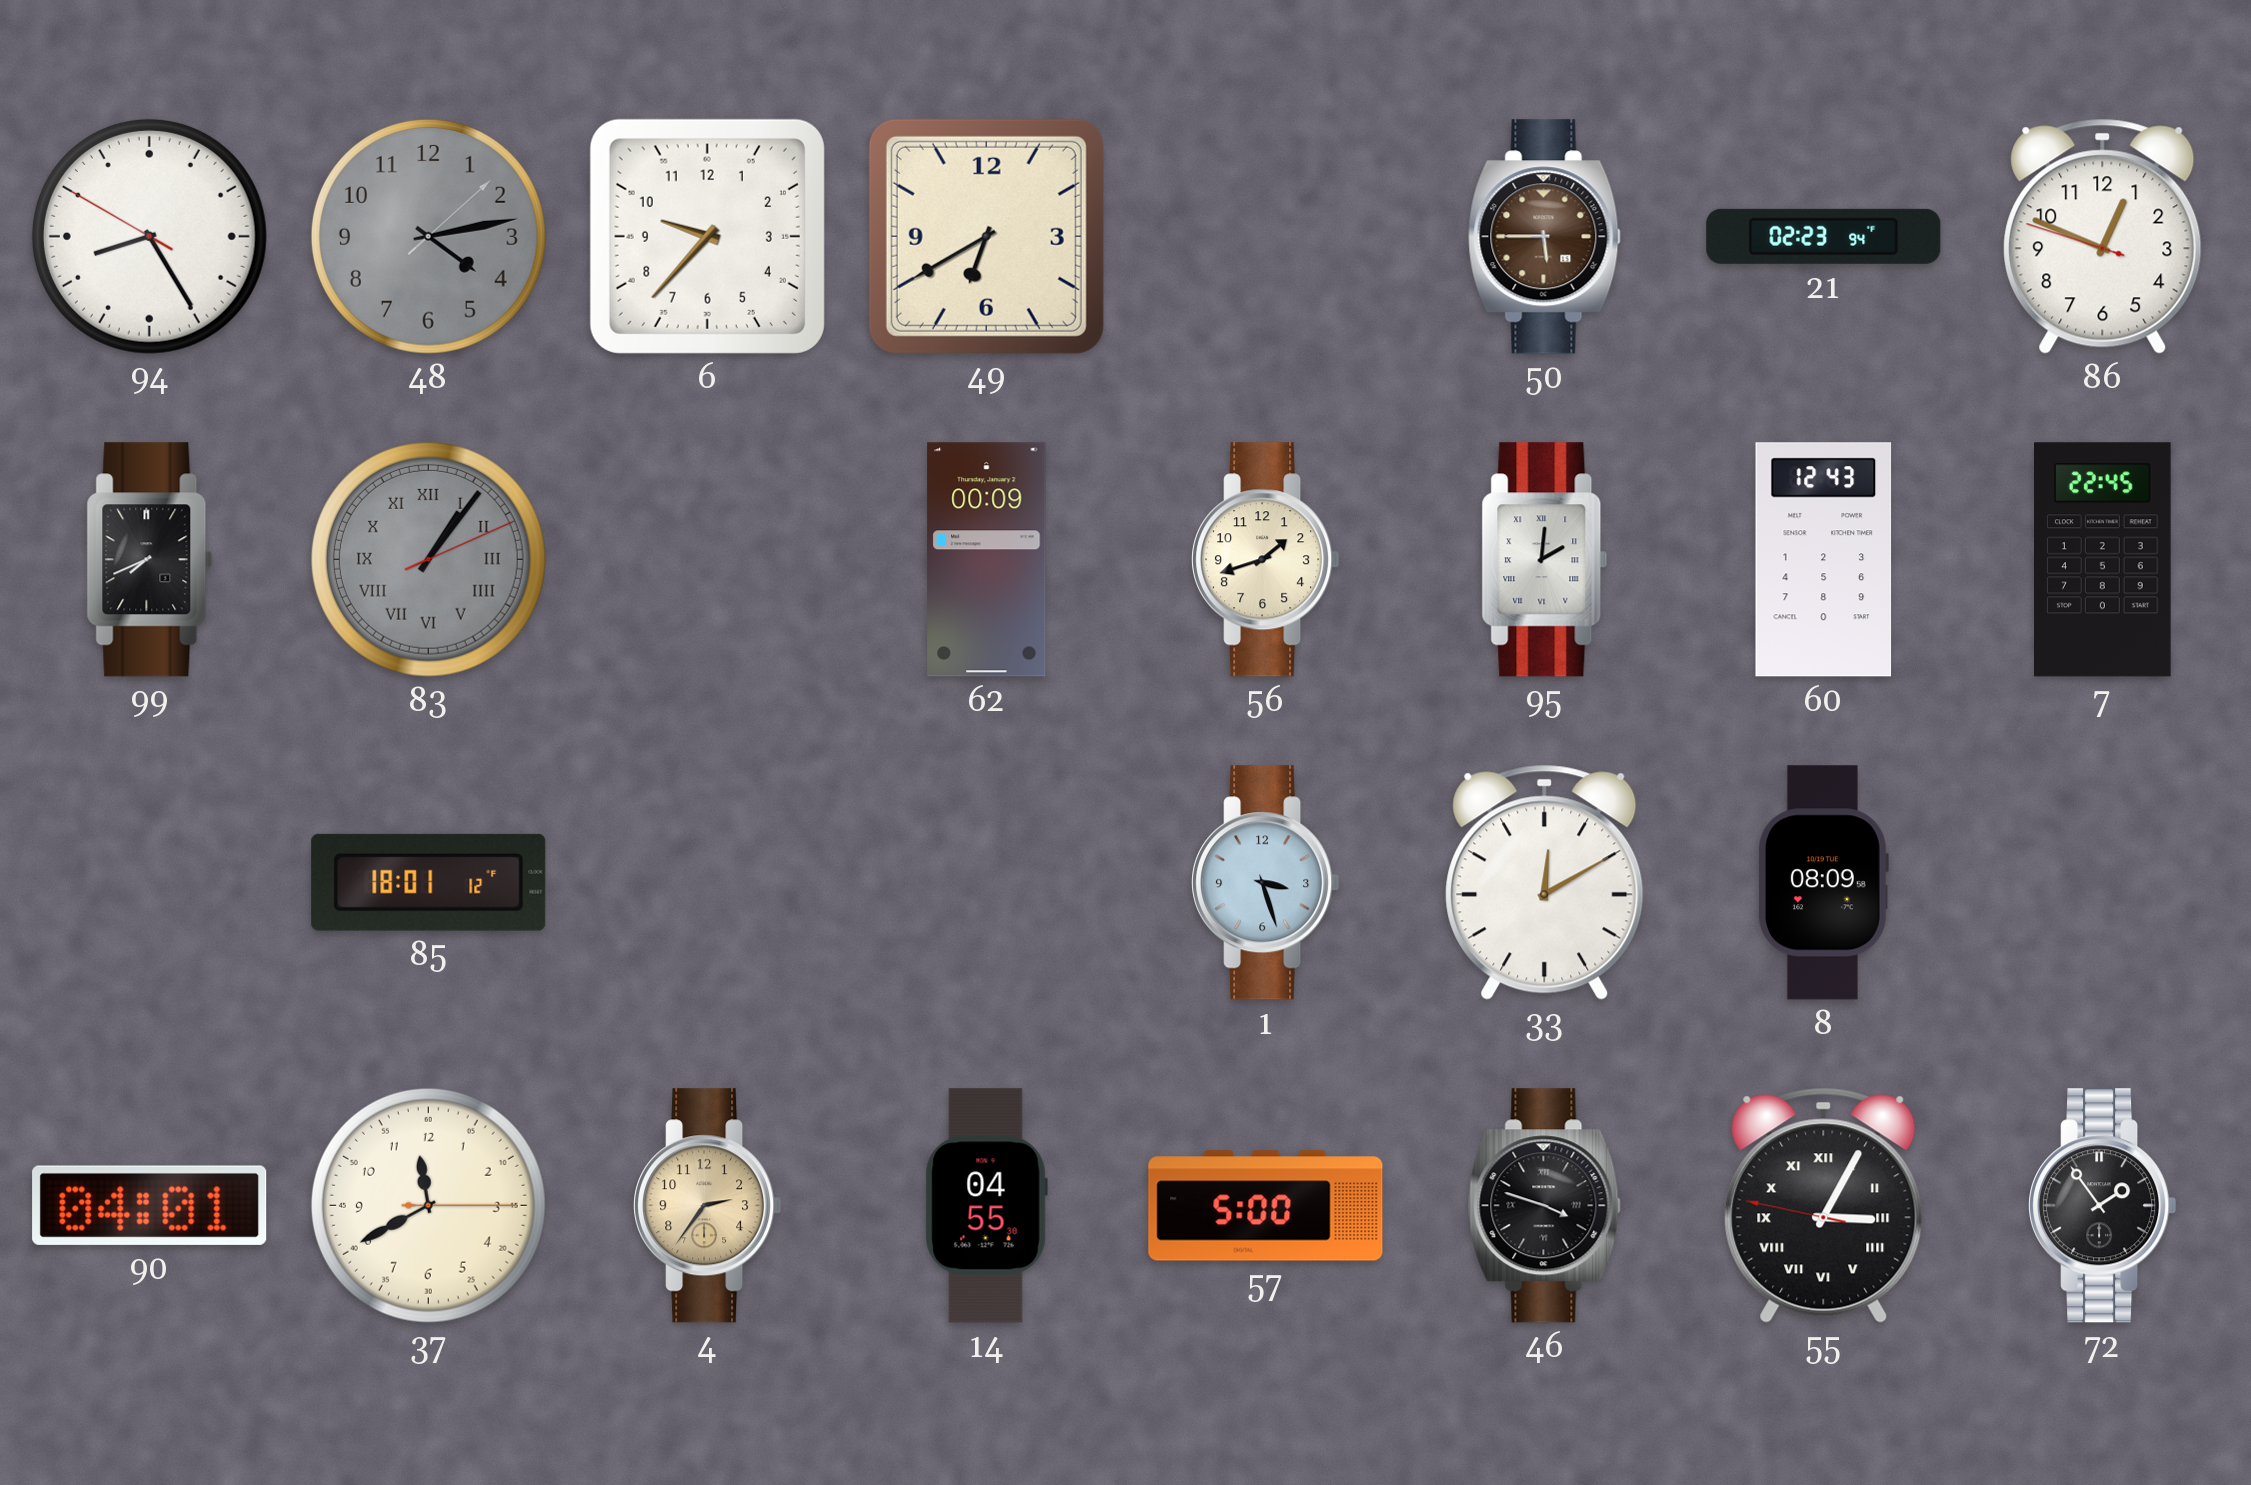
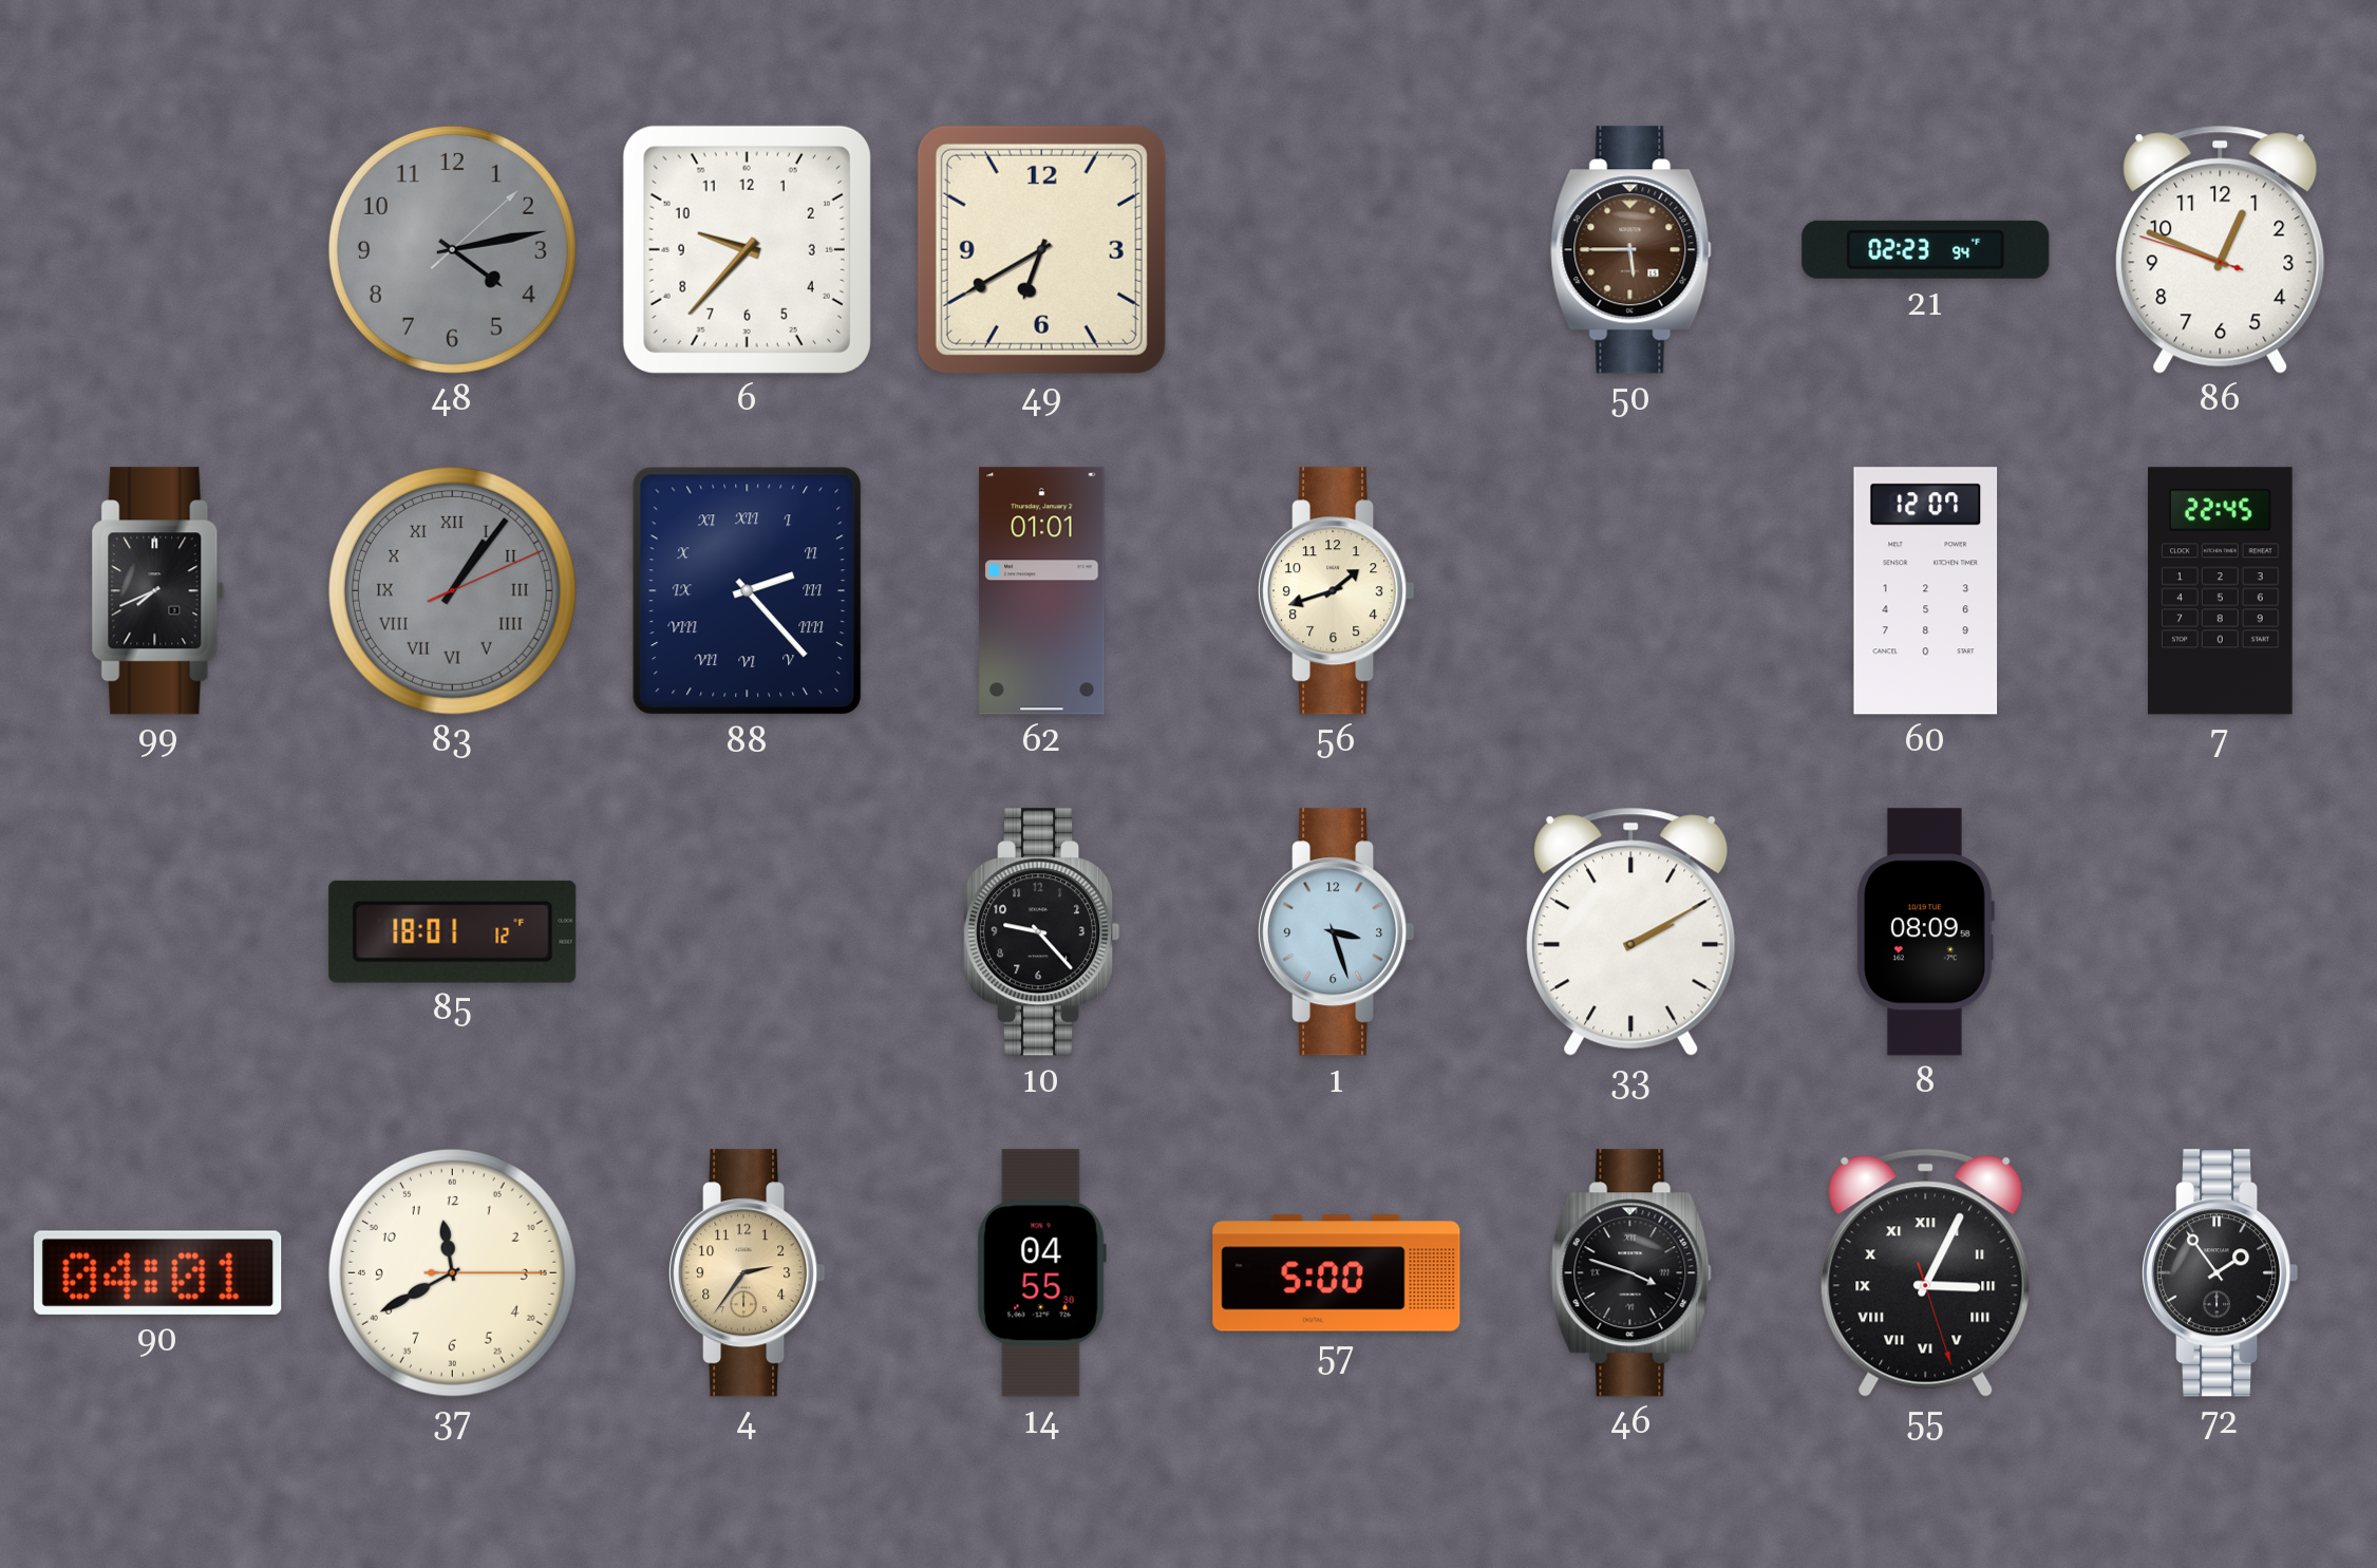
94: 8:24 -> none
88: none -> 2:23
62: 00:09 -> 01:01
95: 2:01 -> none
60: 12:43 -> 12:07
10: none -> 9:23
33: 12:10 -> 2:10
55: 3:04:47 -> 3:04:27
